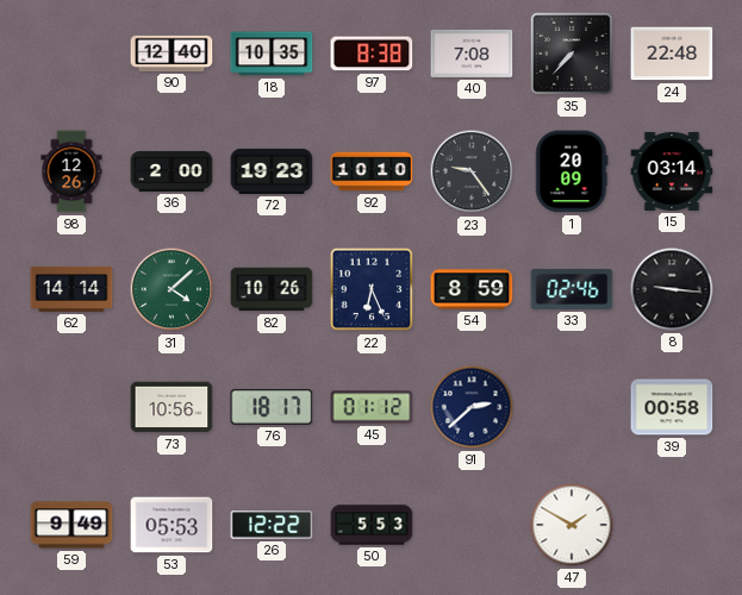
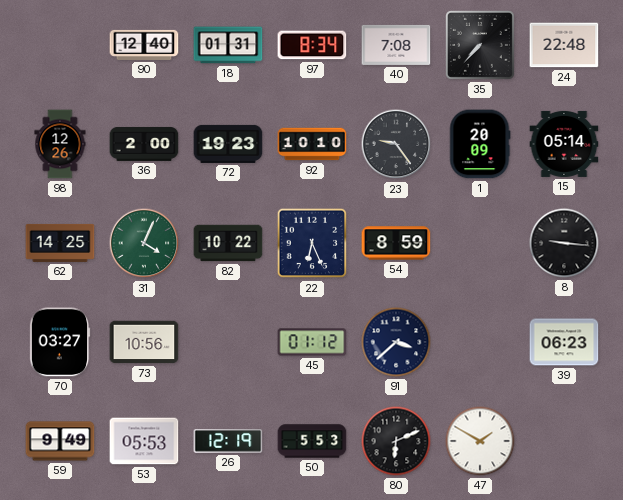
18: 10:35 -> 01:31
97: 8:38 -> 8:34
15: 03:14 -> 05:14
62: 14:14 -> 14:25
31: 4:08 -> 4:04
82: 10:26 -> 10:22
33: 02:46 -> none
70: none -> 03:27
76: 18:17 -> none
91: 2:38 -> 3:38
39: 00:58 -> 06:23
26: 12:22 -> 12:19
80: none -> 6:11
